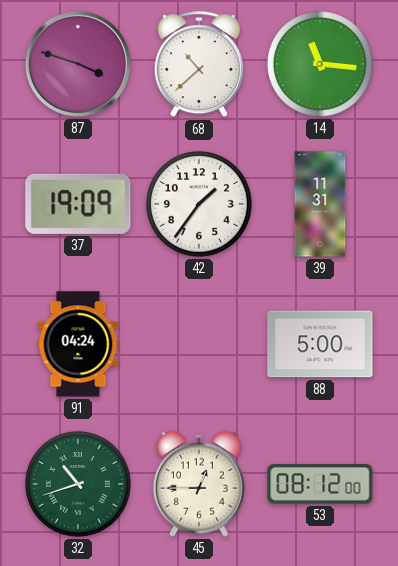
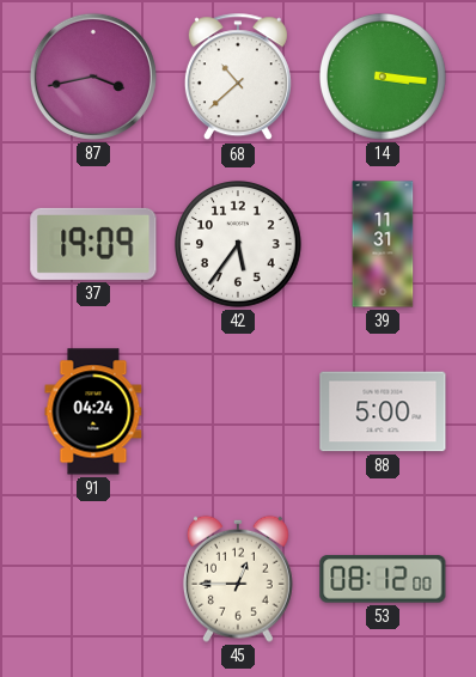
87: 3:48 -> 3:43
14: 11:16 -> 3:16
42: 1:36 -> 5:36
32: 10:42 -> none
